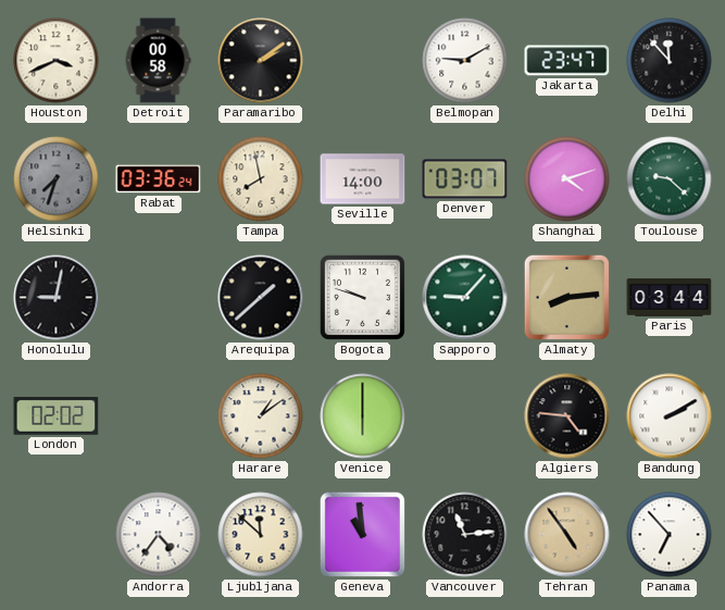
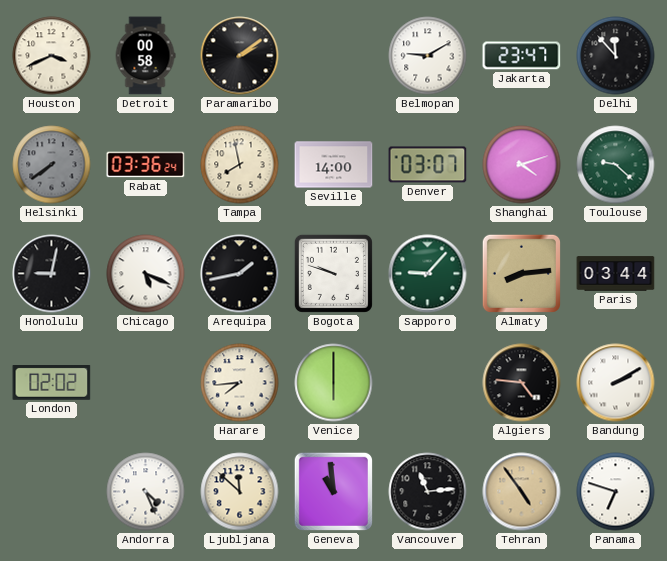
Helsinki: 7:33 -> 7:39
Chicago: none -> 5:19
Arequipa: 1:38 -> 1:43
Harare: 1:09 -> 7:44
Andorra: 4:36 -> 4:26
Panama: 6:53 -> 6:48
